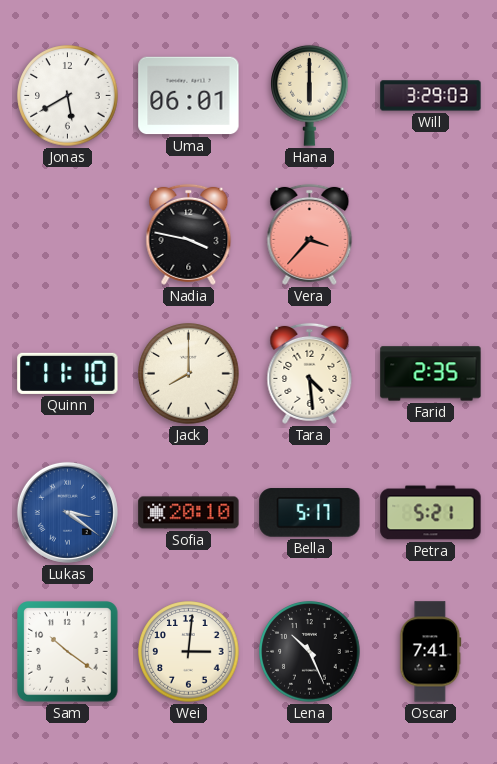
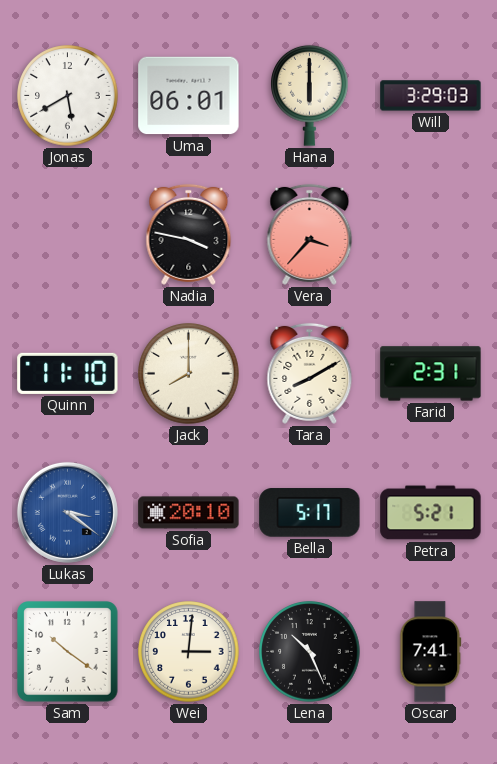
Tara: 4:29 -> 8:10
Farid: 2:35 -> 2:31
